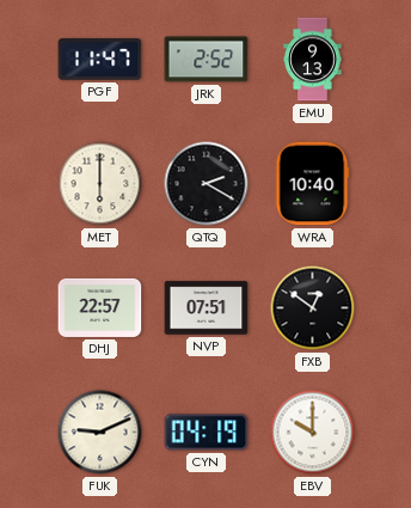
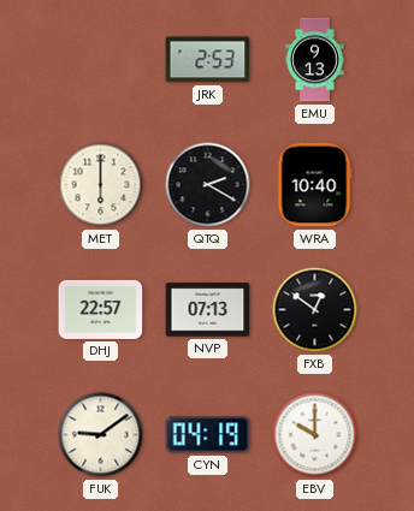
PGF: 11:47 -> none
JRK: 2:52 -> 2:53
NVP: 07:51 -> 07:13
FUK: 9:11 -> 9:09
